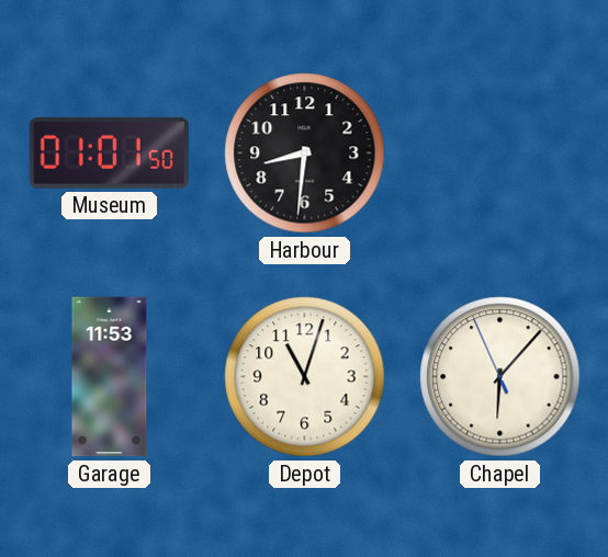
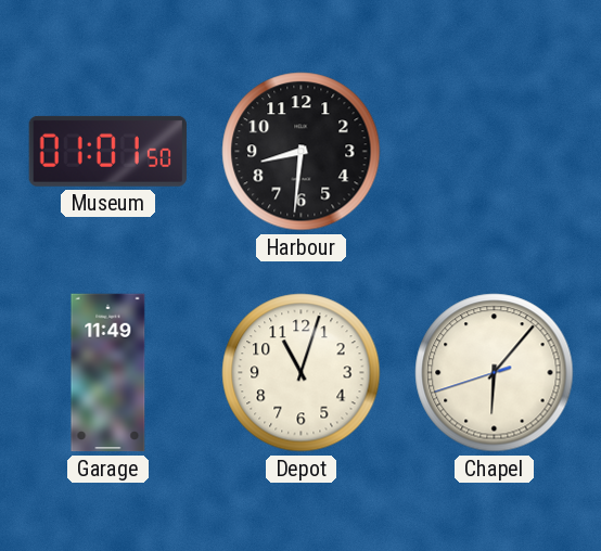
Garage: 11:53 -> 11:49
Chapel: 6:06:56 -> 6:06:42
